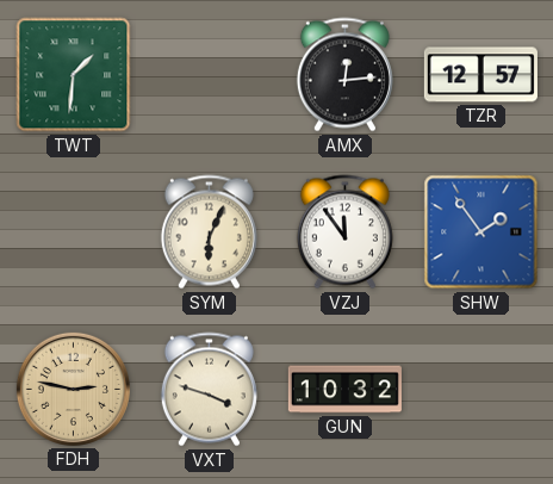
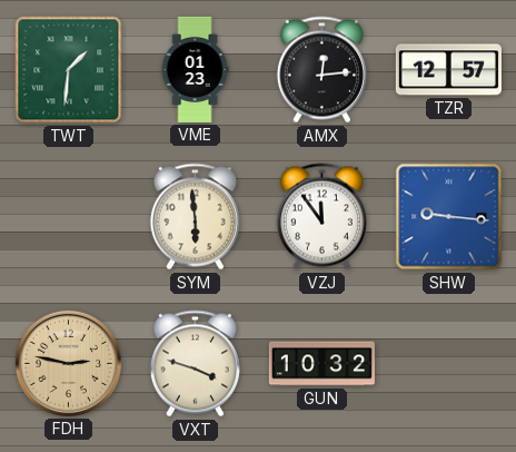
VME: none -> 01:23
SYM: 6:04 -> 5:59
SHW: 1:54 -> 9:16
